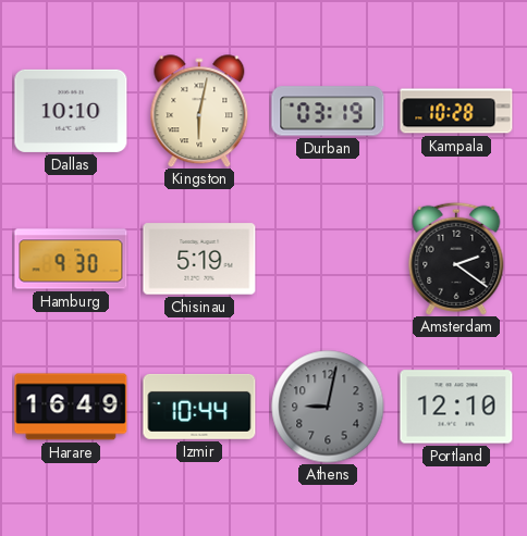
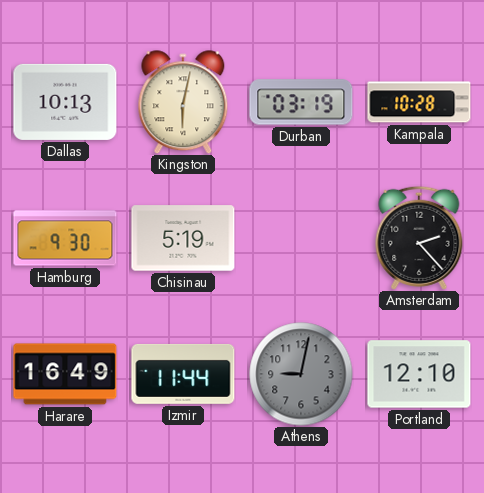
Dallas: 10:10 -> 10:13
Amsterdam: 2:21 -> 2:23
Izmir: 10:44 -> 11:44
